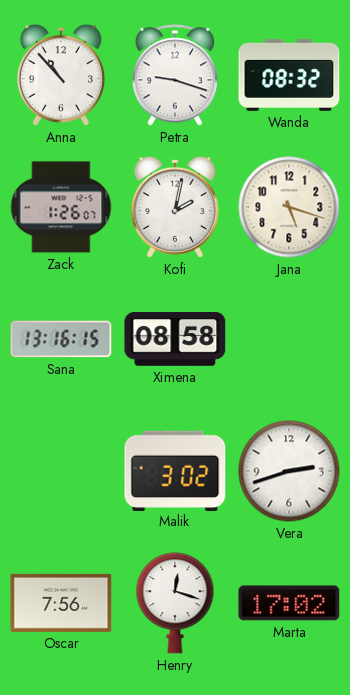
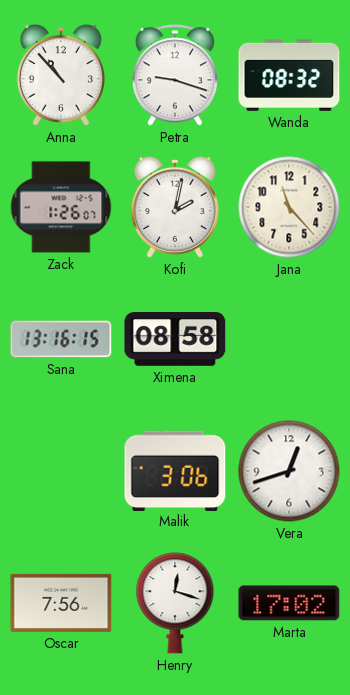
Jana: 5:18 -> 11:23
Malik: 3:02 -> 3:06
Vera: 2:42 -> 12:42
